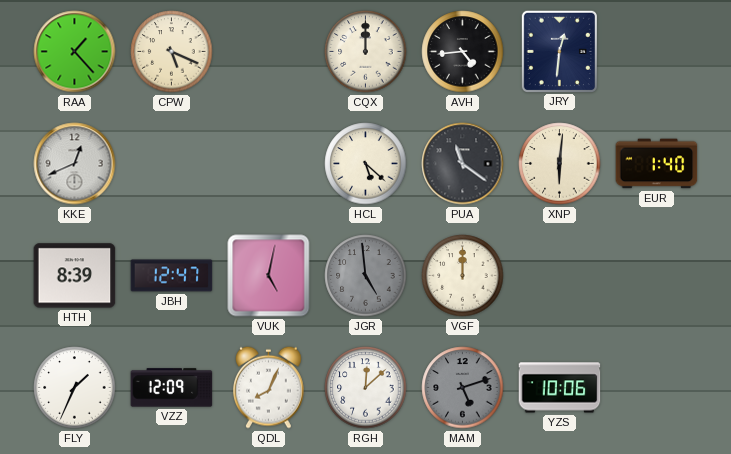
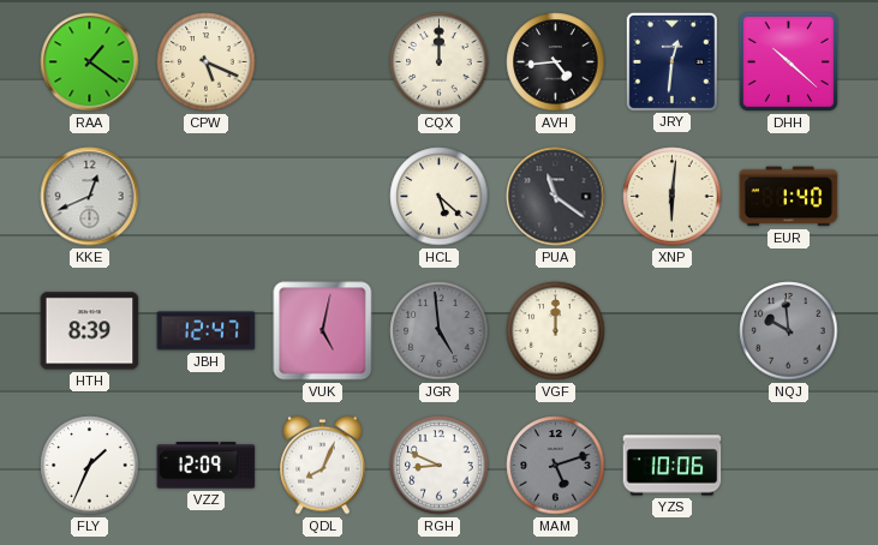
RAA: 1:23 -> 1:21
DHH: none -> 10:22
NQJ: none -> 9:59
RGH: 12:08 -> 8:49
